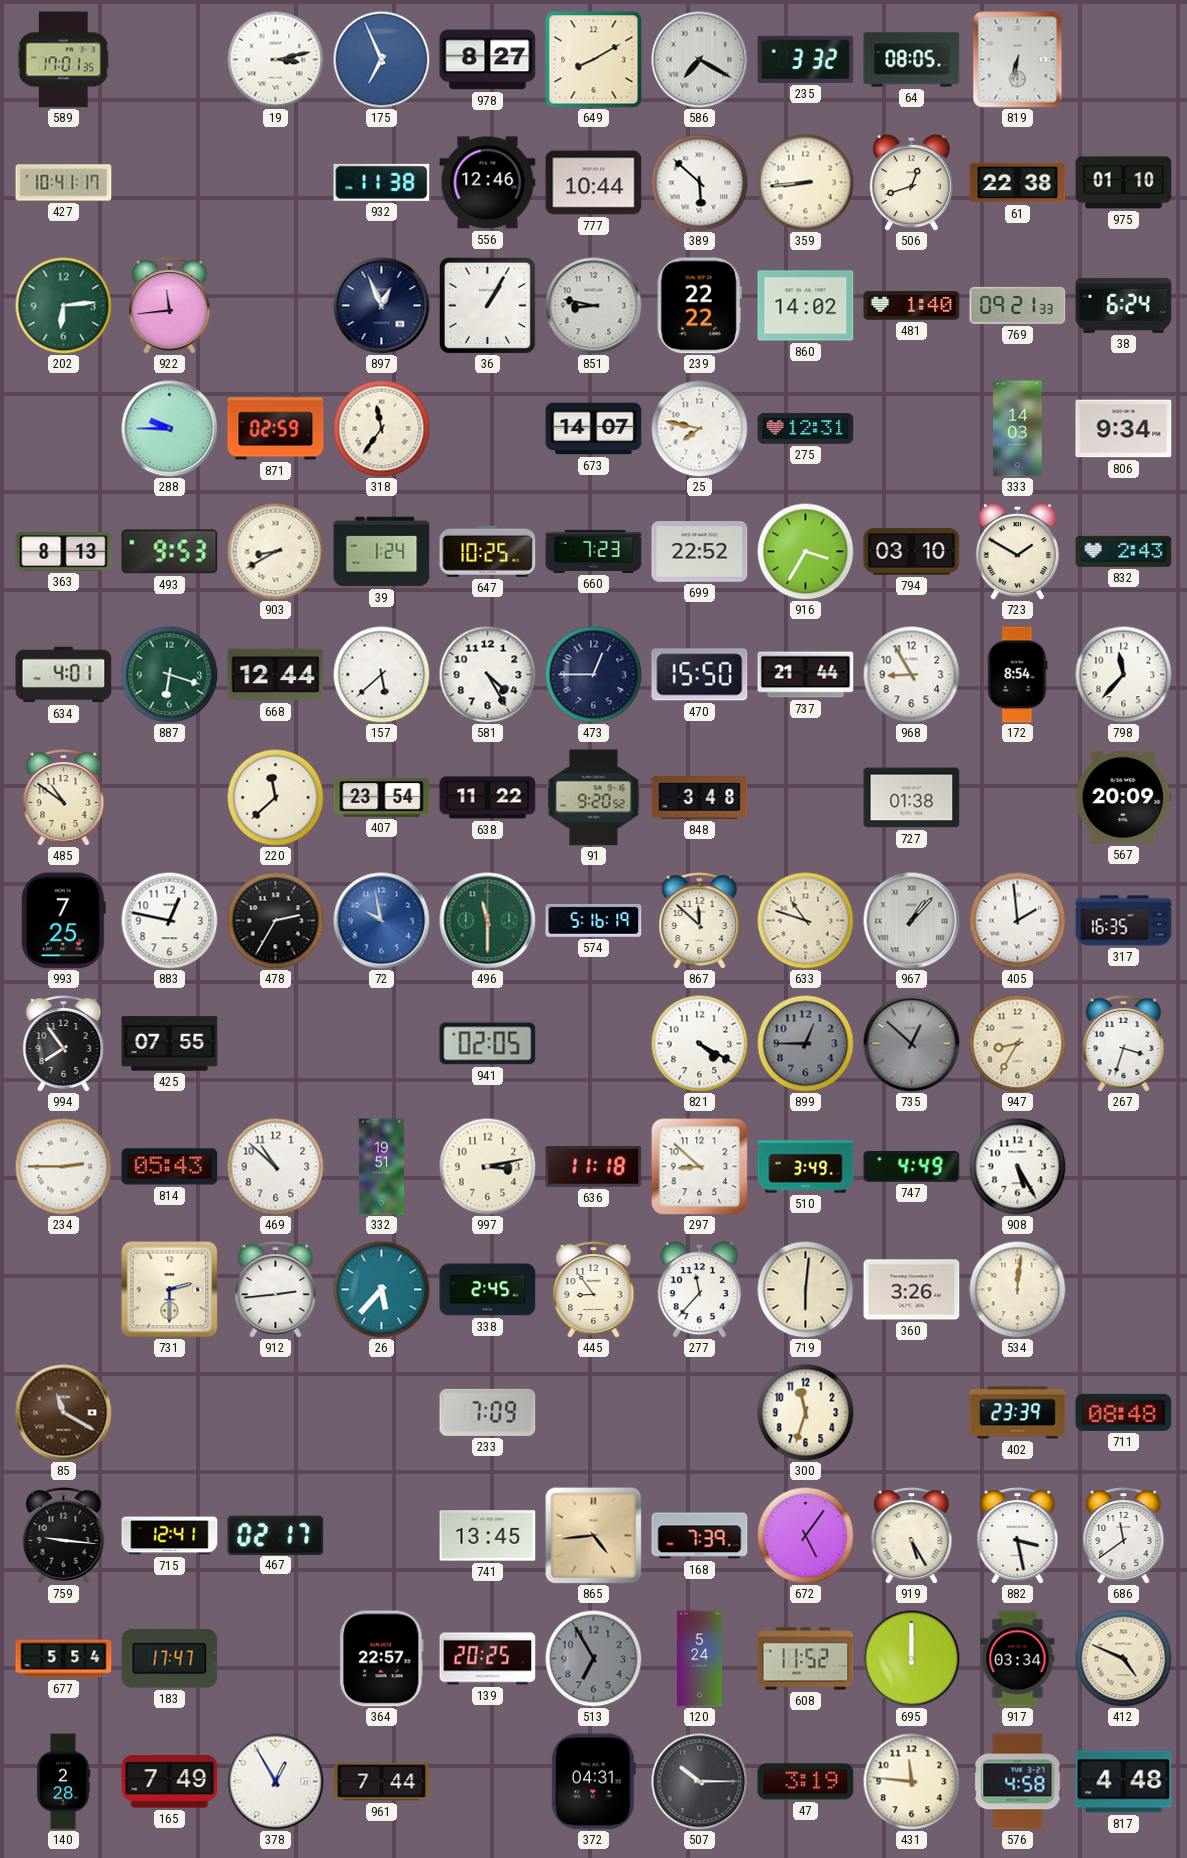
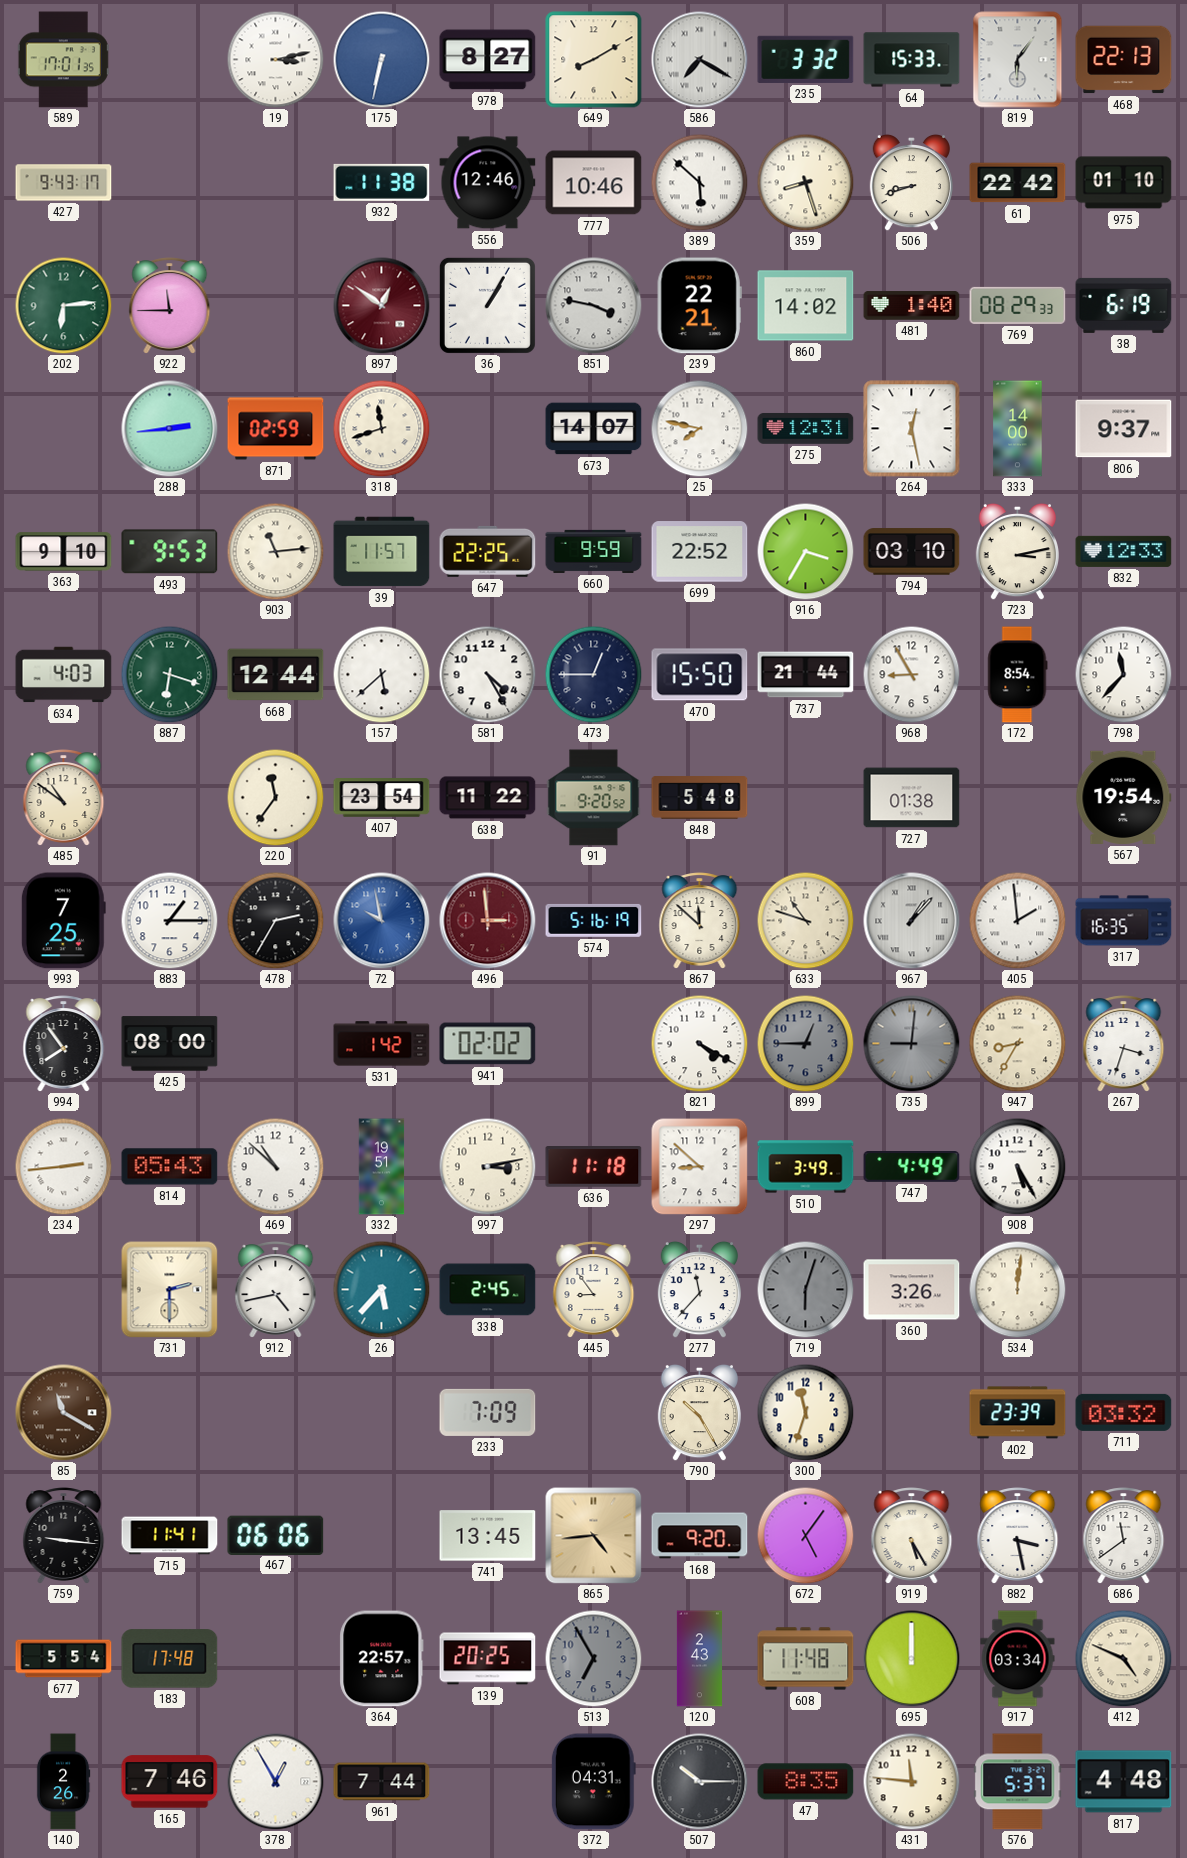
175: 6:56 -> 6:32
64: 08:05 -> 15:33
819: 6:32 -> 6:06
468: none -> 22:13
427: 10:41 -> 9:43
777: 10:44 -> 10:46
359: 8:44 -> 8:27
506: 12:42 -> 8:42
61: 22:38 -> 22:42
922: 11:44 -> 11:45
897: 12:56 -> 12:51
897 dial: navy -> burgundy
851: 8:47 -> 3:47
239: 22:22 -> 22:21
769: 09:21 -> 08:29
38: 6:24 -> 6:19
288: 9:45 -> 2:44
318: 11:36 -> 11:42
264: none -> 12:28
333: 14:03 -> 14:00
806: 9:34 -> 9:37
363: 8:13 -> 9:10
903: 8:40 -> 11:14
39: 1:24 -> 11:57
647: 10:25 -> 22:25
660: 7:23 -> 9:59
723: 1:50 -> 3:13
832: 2:43 -> 12:33
634: 4:01 -> 4:03
220: 11:38 -> 11:36
848: 3:48 -> 5:48
567: 20:09 -> 19:54
883: 12:47 -> 1:15
496: 11:30 -> 2:59
496 dial: green -> burgundy
425: 07:55 -> 08:00
531: none -> 1:42
941: 02:05 -> 02:02
735: 12:52 -> 9:01
234: 2:45 -> 2:44
912: 2:44 -> 4:43
719: 6:01 -> 6:03
719 dial: cream -> grey
790: none -> 10:25
711: 08:48 -> 03:32
715: 12:41 -> 11:41
467: 02:17 -> 06:06
168: 7:39 -> 9:20
183: 17:47 -> 17:48
120: 5:24 -> 2:43
608: 11:52 -> 11:48
140: 2:28 -> 2:26
165: 7:49 -> 7:46
47: 3:19 -> 8:35
576: 4:58 -> 5:37
